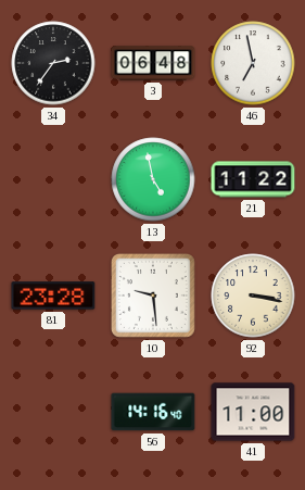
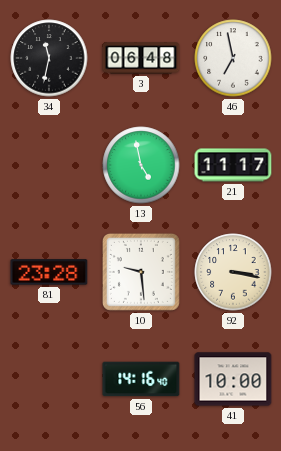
34: 2:36 -> 11:32
21: 11:22 -> 11:17
41: 11:00 -> 10:00
